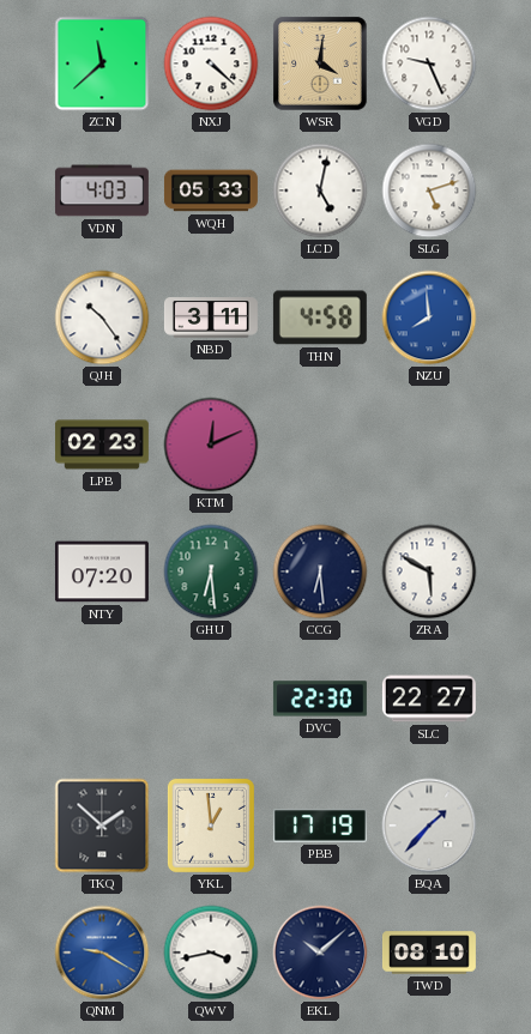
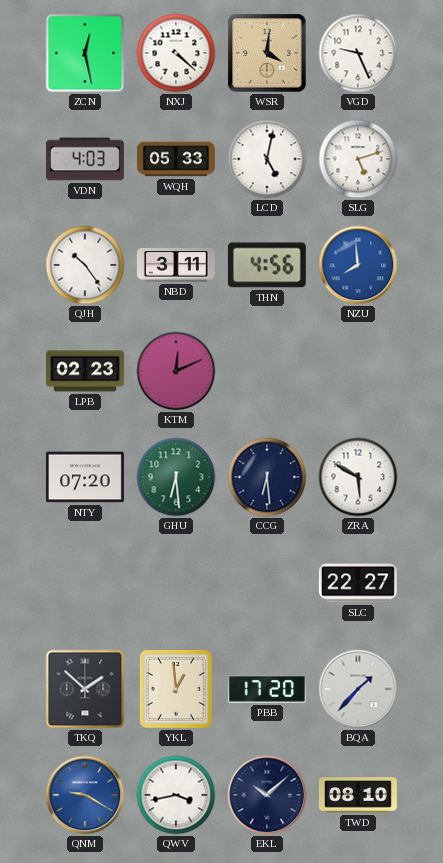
ZCN: 11:38 -> 12:28
THN: 4:58 -> 4:56
DVC: 22:30 -> none
PBB: 17:19 -> 17:20
